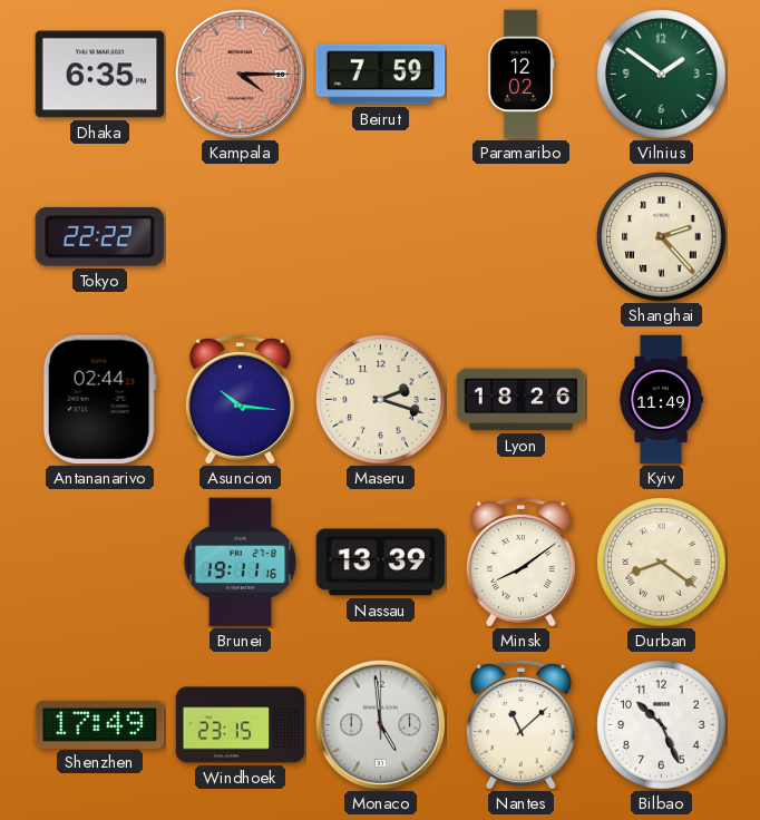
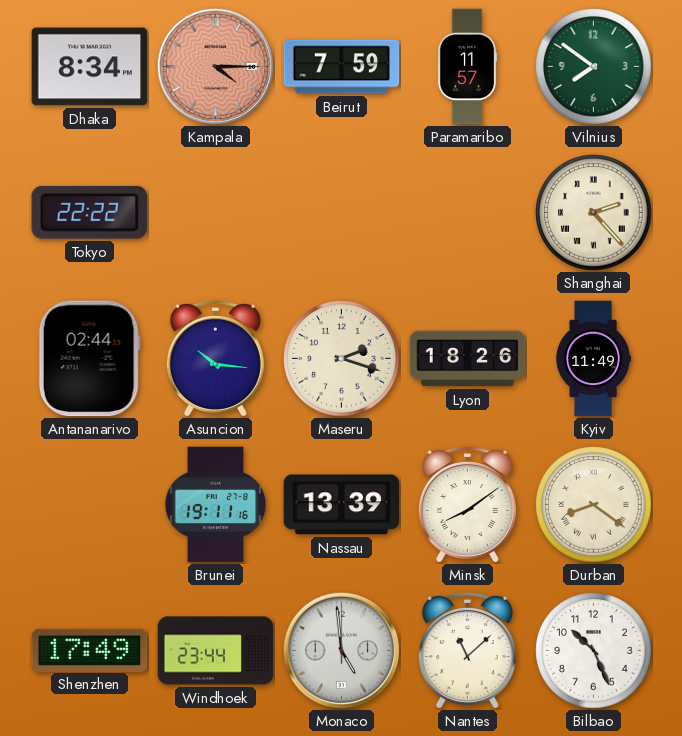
Dhaka: 6:35 -> 8:34
Paramaribo: 12:02 -> 11:57
Vilnius: 1:51 -> 7:51
Windhoek: 23:15 -> 23:44
